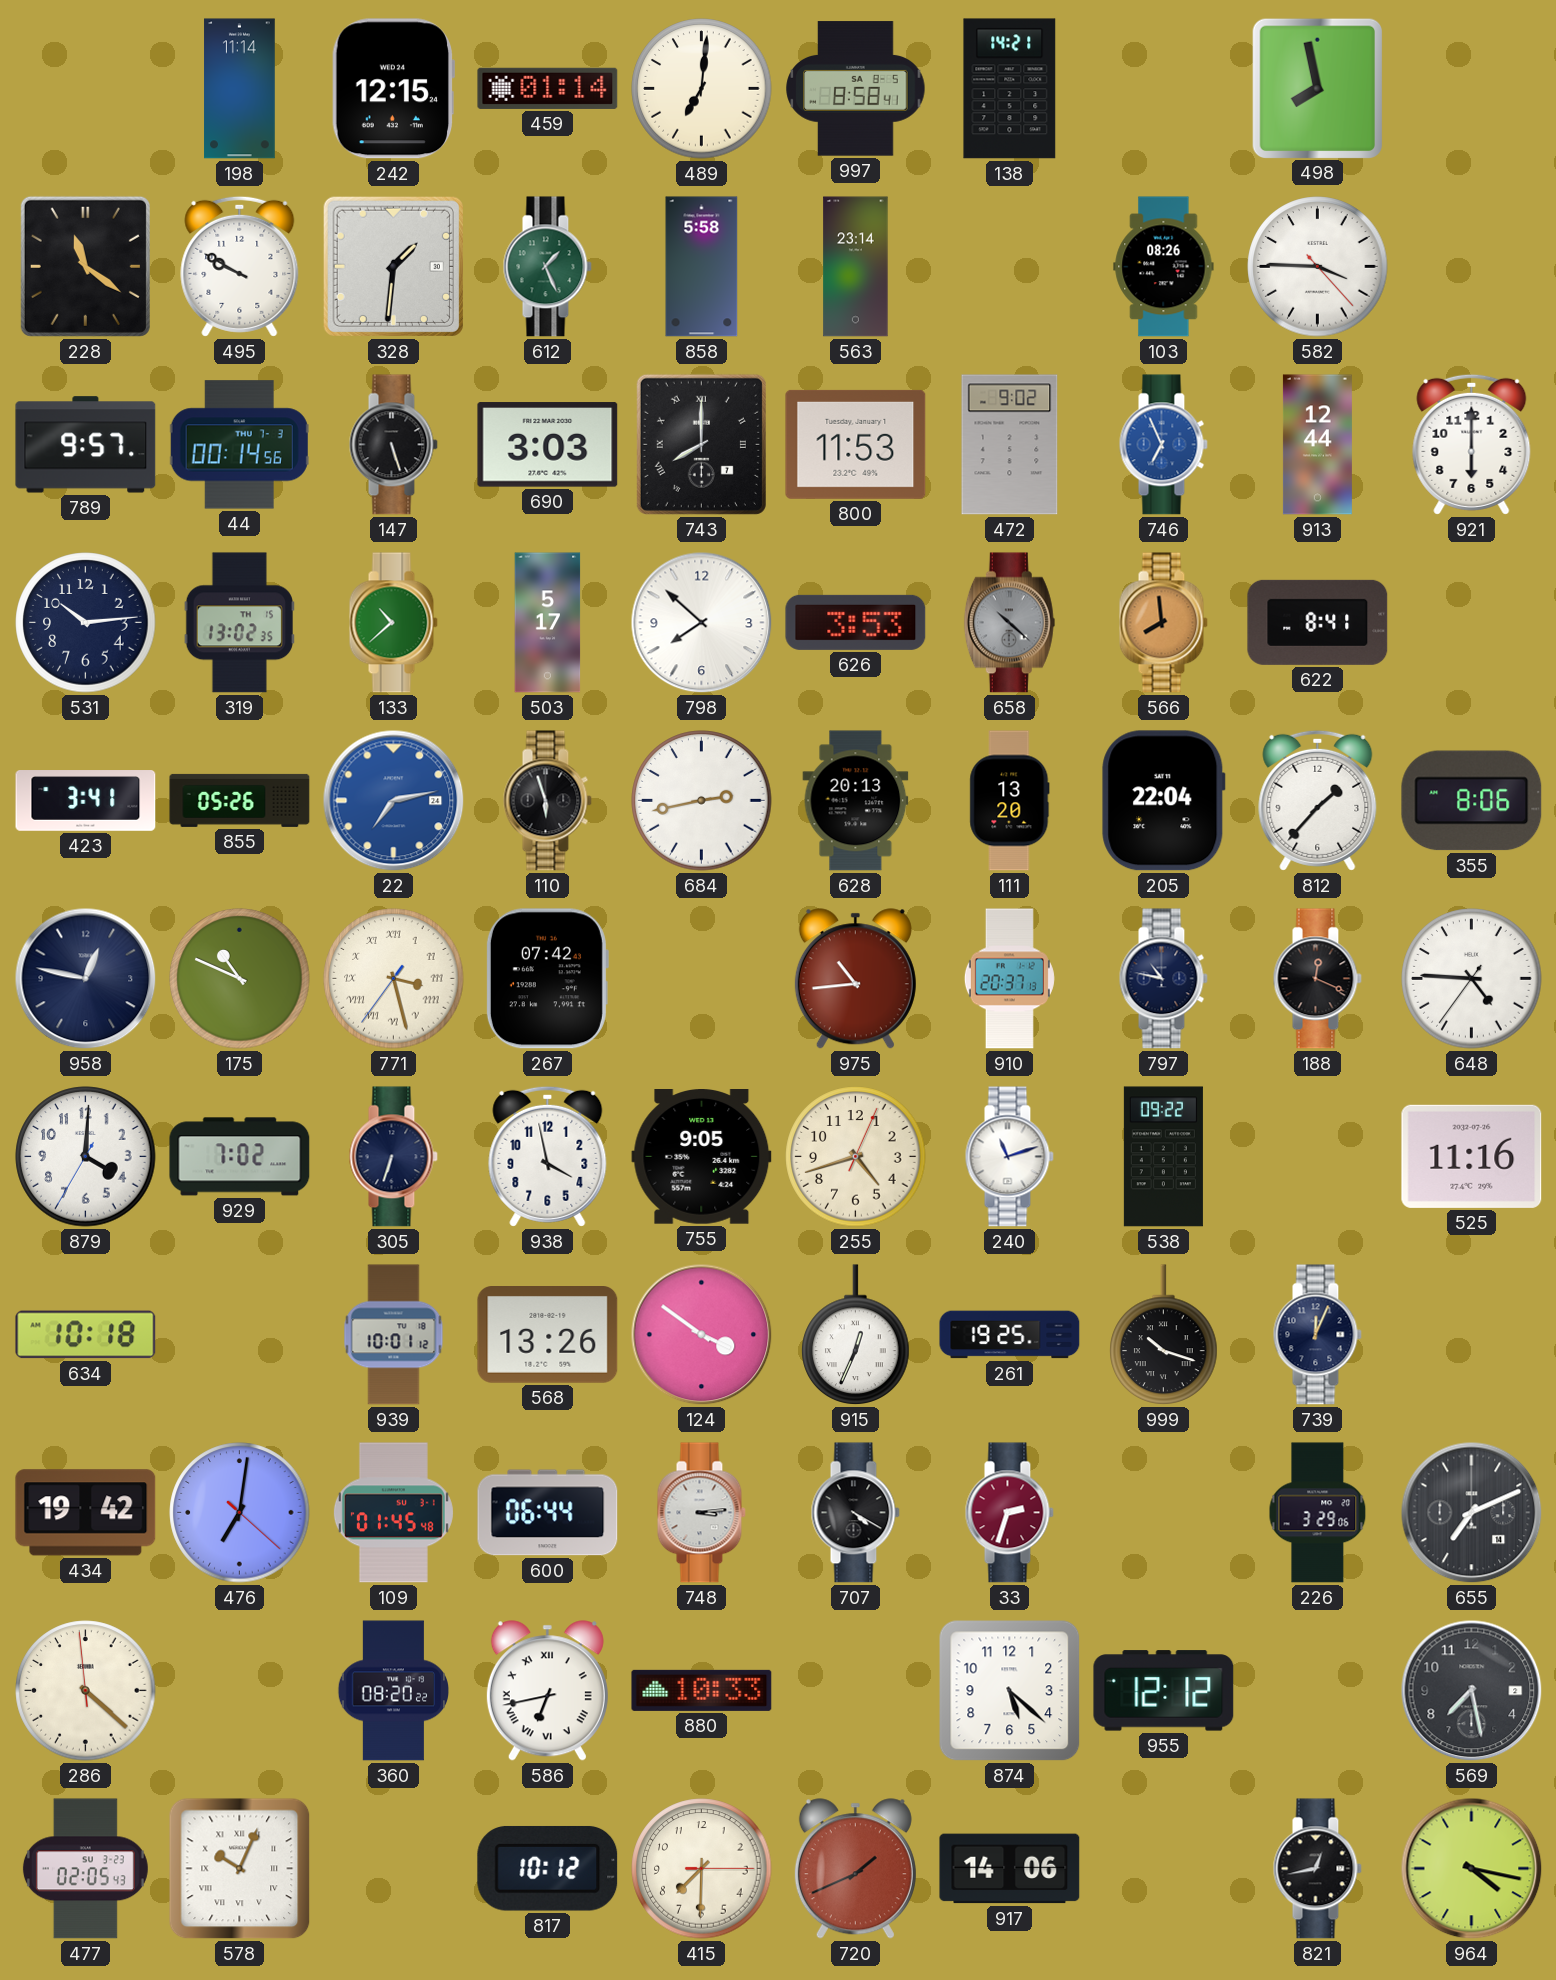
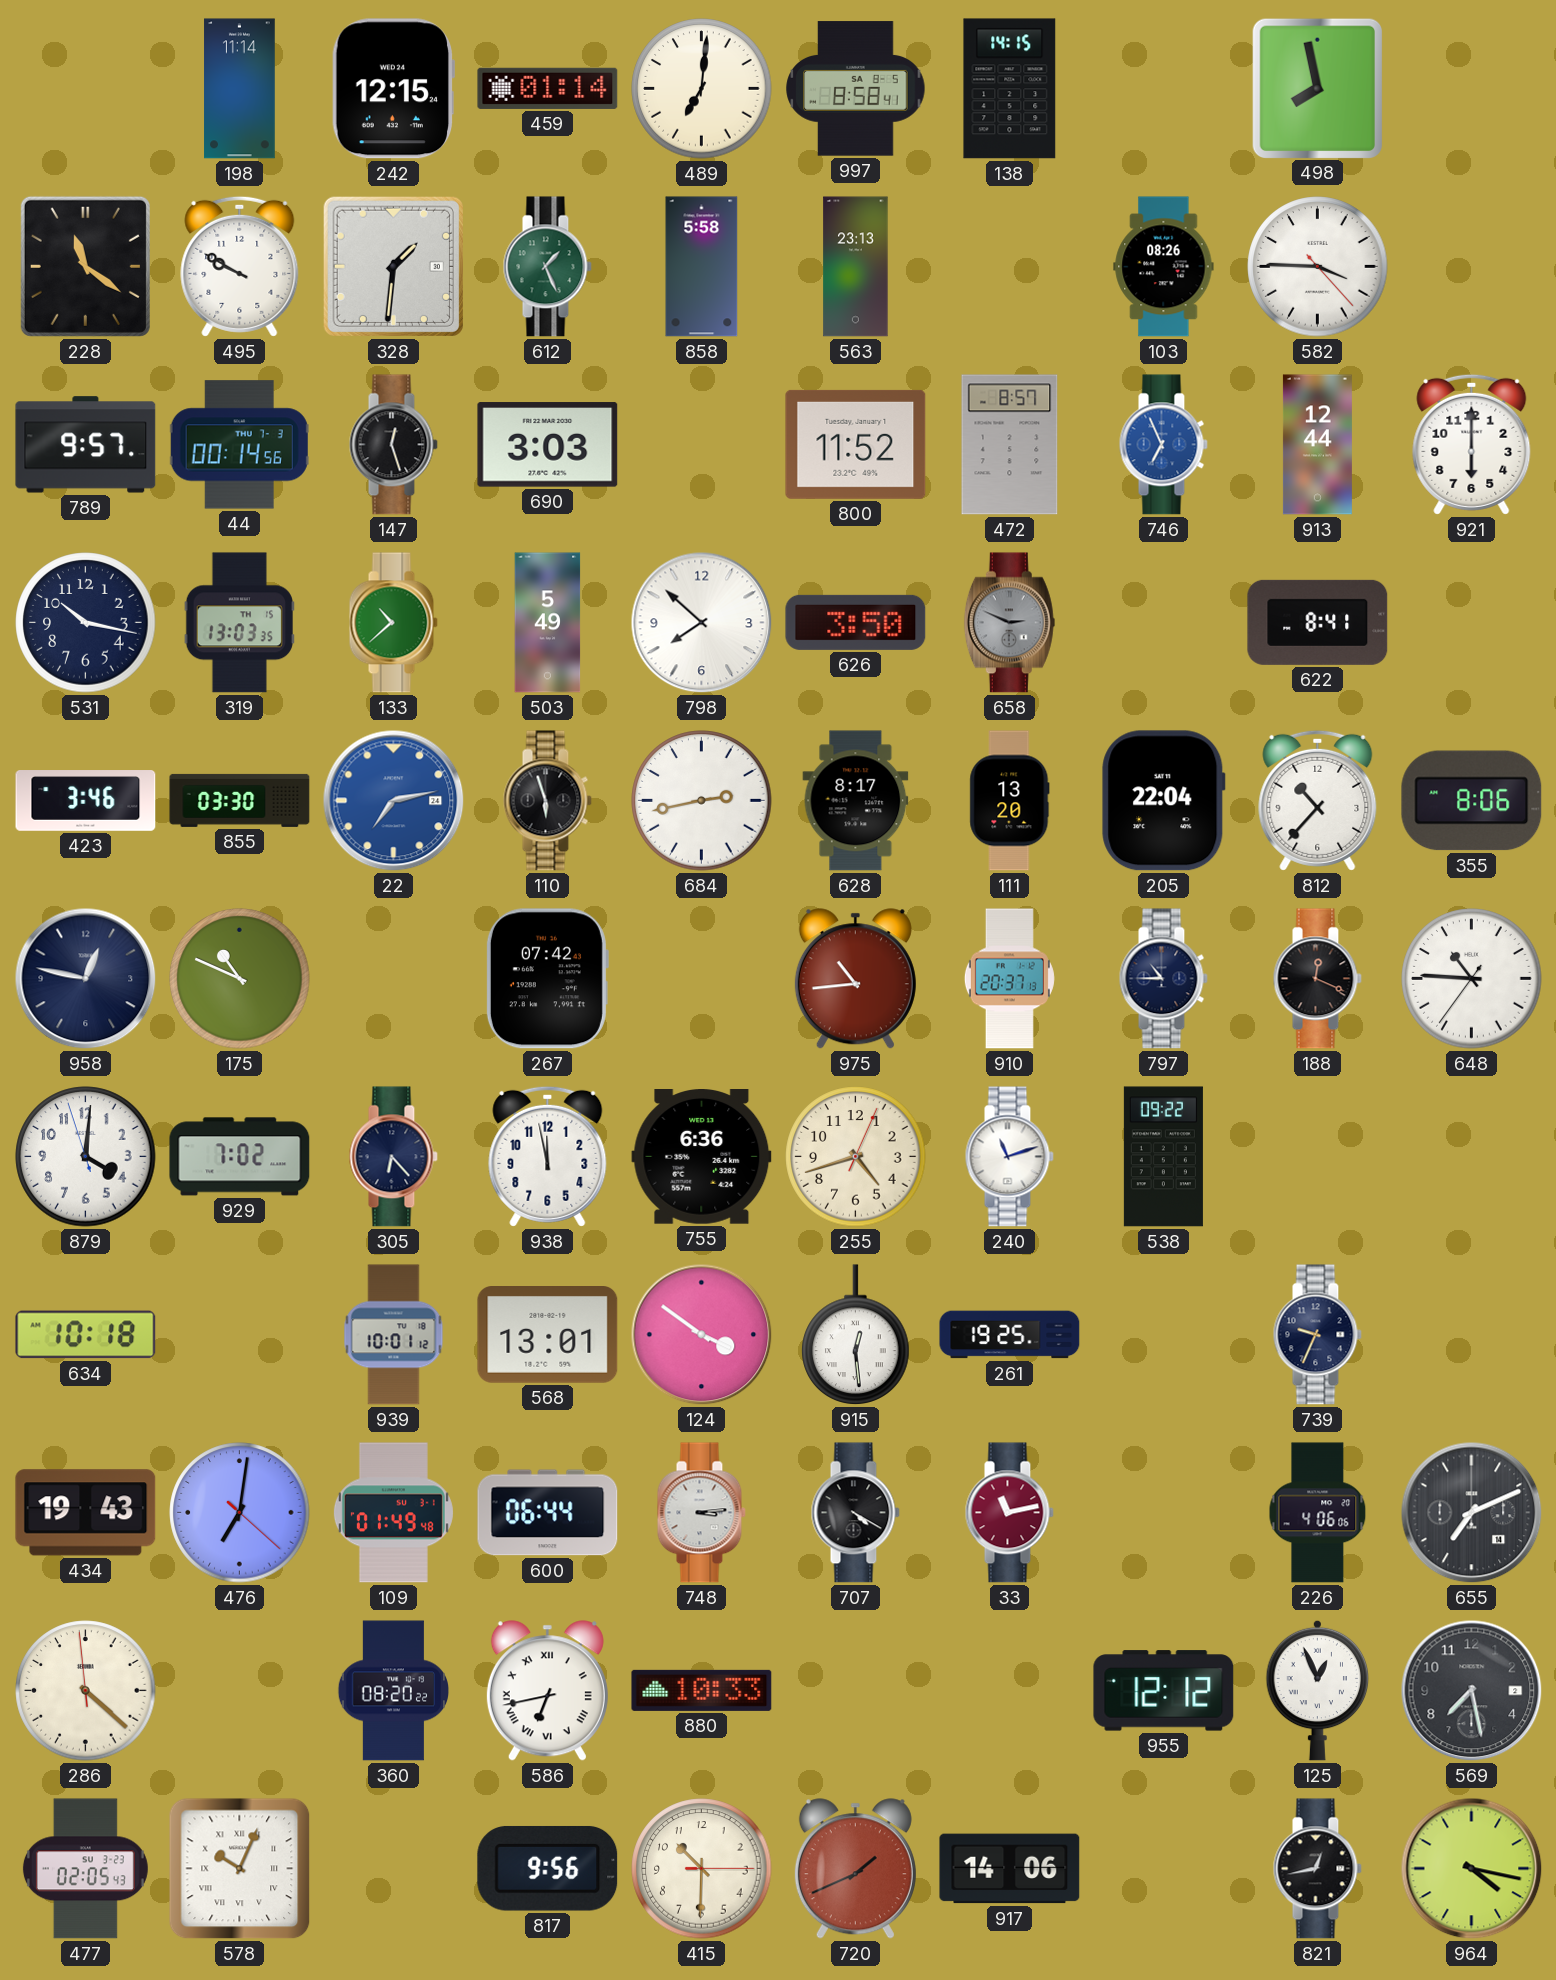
138: 14:21 -> 14:15
563: 23:14 -> 23:13
147: 5:27 -> 12:27
743: 8:00 -> none
800: 11:53 -> 11:52
472: 9:02 -> 8:57
531: 10:14 -> 10:17
319: 13:02 -> 13:03
503: 5:17 -> 5:49
626: 3:53 -> 3:50
658: 10:22 -> 2:49
566: 7:59 -> none
423: 3:41 -> 3:46
855: 05:26 -> 03:30
628: 20:13 -> 8:17
812: 1:37 -> 10:37
771: 3:27 -> none
797: 10:47 -> 10:45
648: 4:45 -> 10:45
879: 4:00:35 -> 4:00:57
305: 6:33 -> 6:23
938: 3:58 -> 11:58
755: 9:05 -> 6:36
525: 11:16 -> none
568: 13:26 -> 13:01
915: 12:34 -> 12:29
999: 10:18 -> none
739: 12:04 -> 9:34
434: 19:42 -> 19:43
109: 01:45 -> 01:49
33: 2:33 -> 11:13
226: 3:29 -> 4:06
874: 5:22 -> none
125: none -> 12:56
817: 10:12 -> 9:56
415: 7:30 -> 10:30
